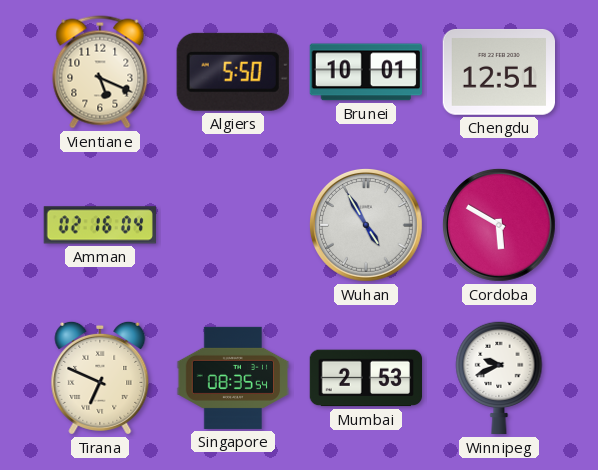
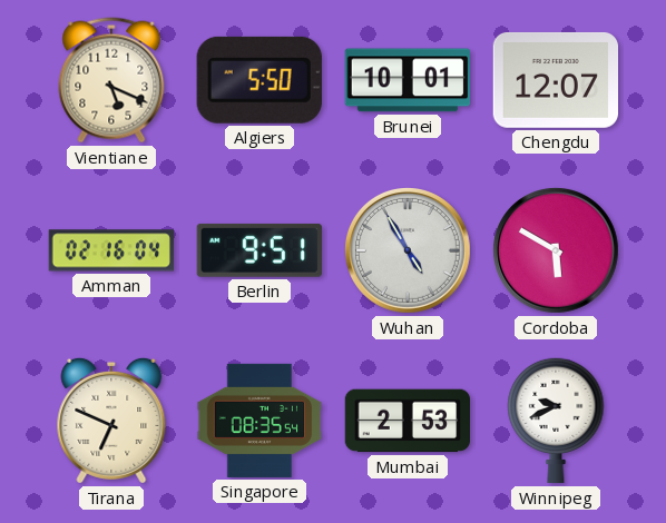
Chengdu: 12:51 -> 12:07
Berlin: none -> 9:51
